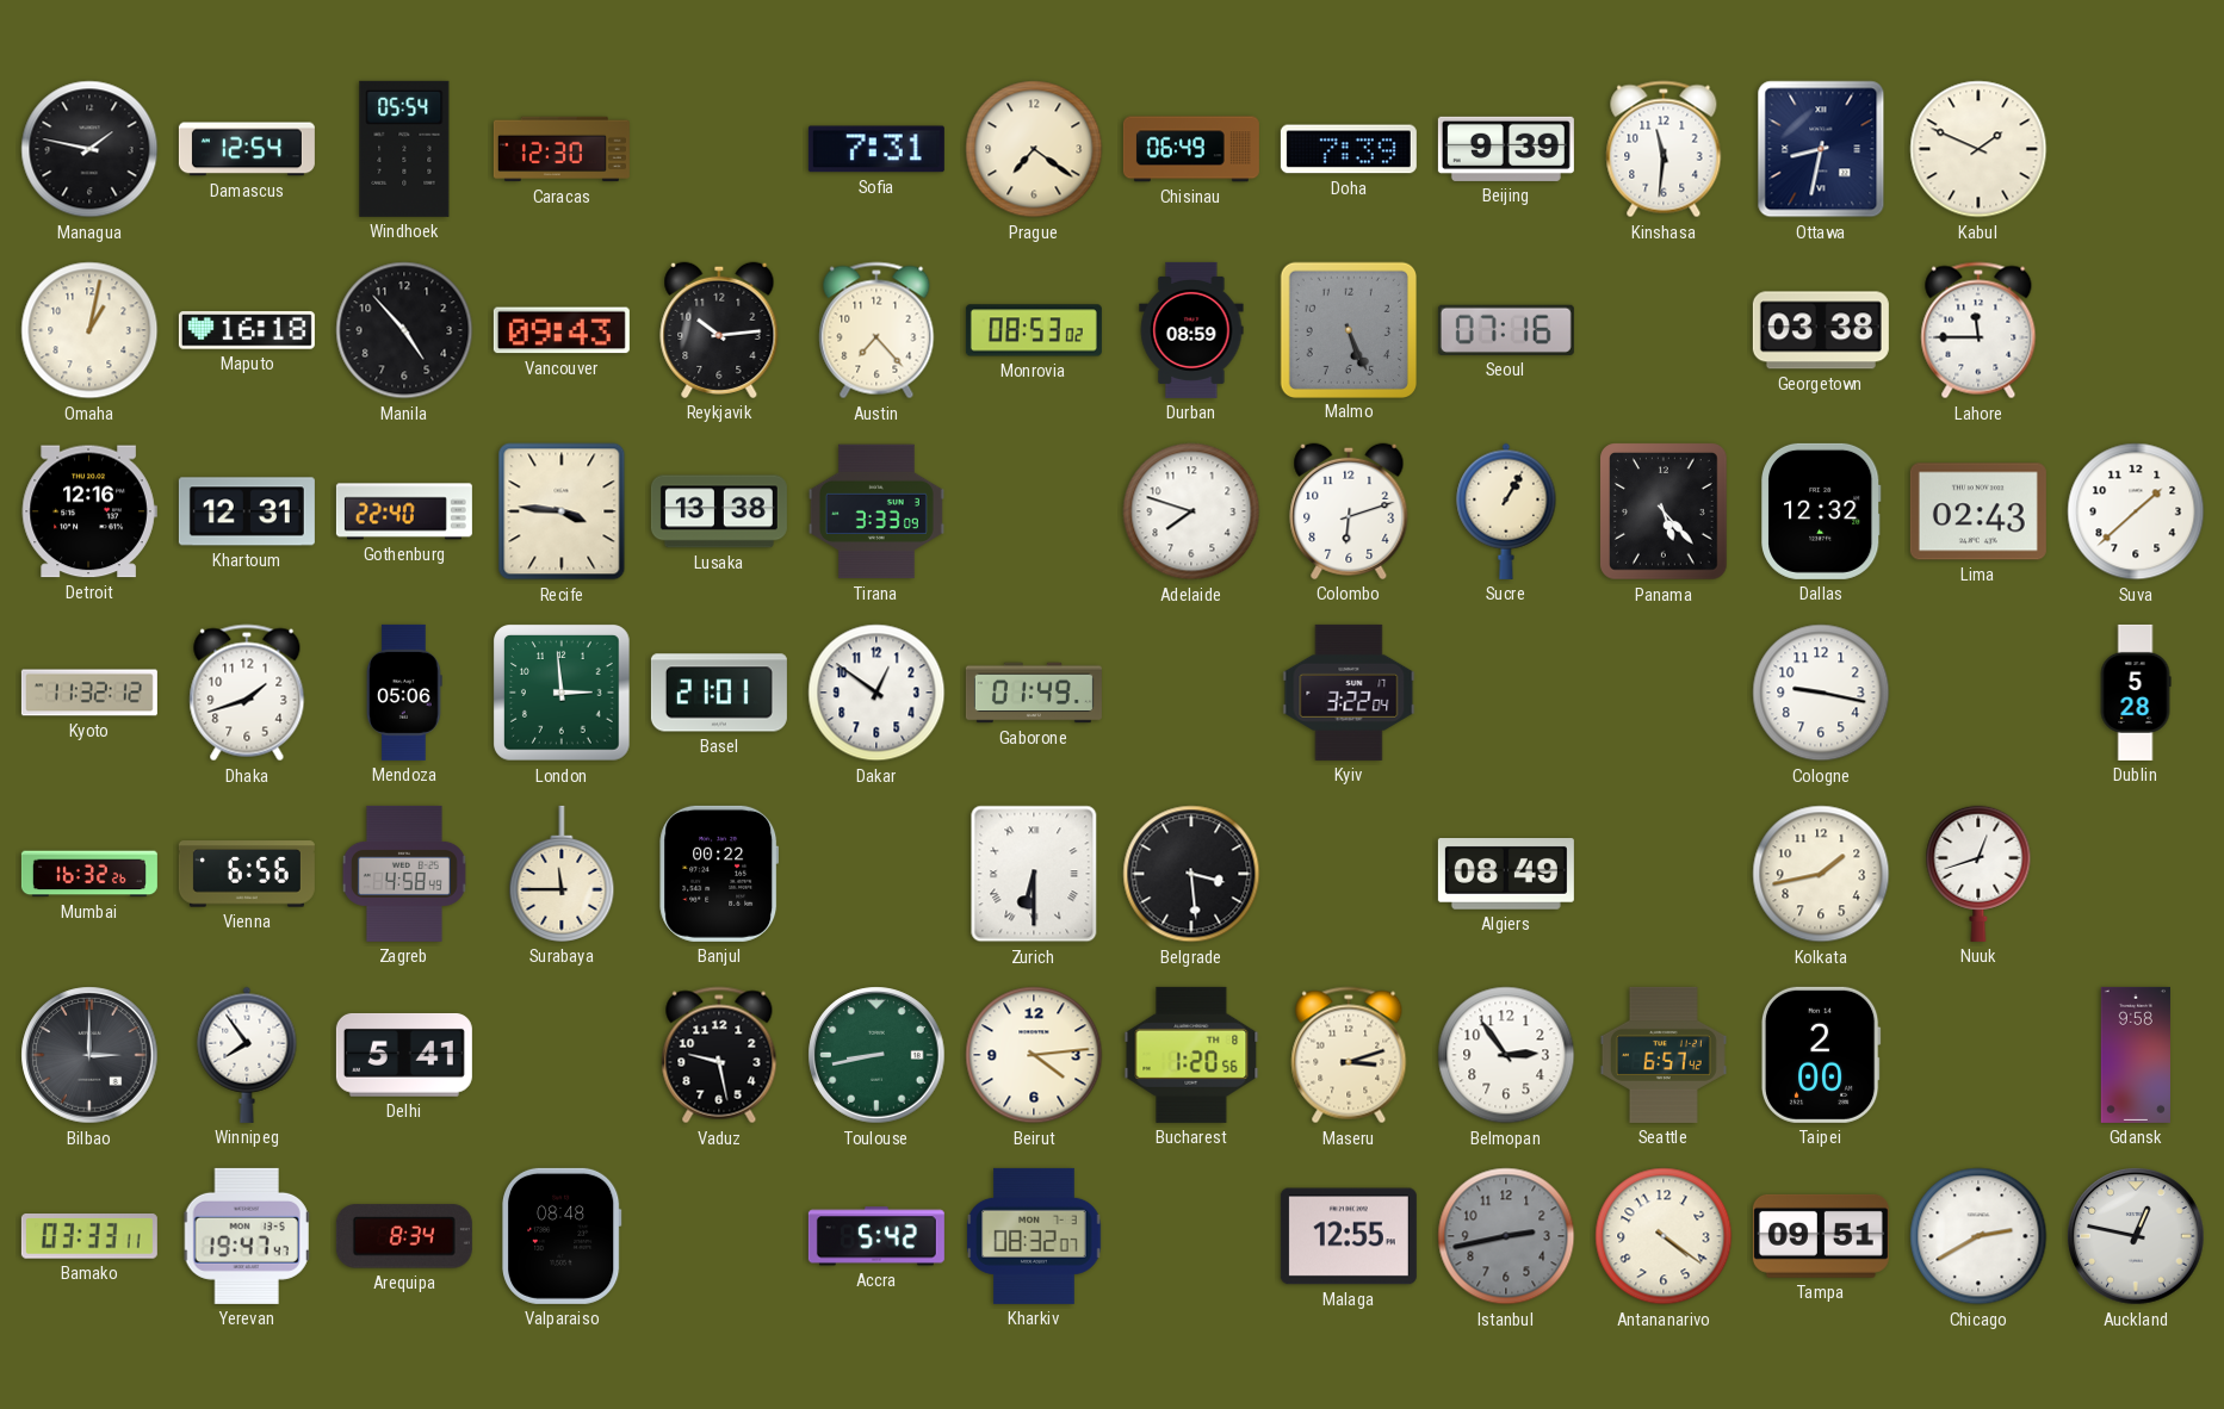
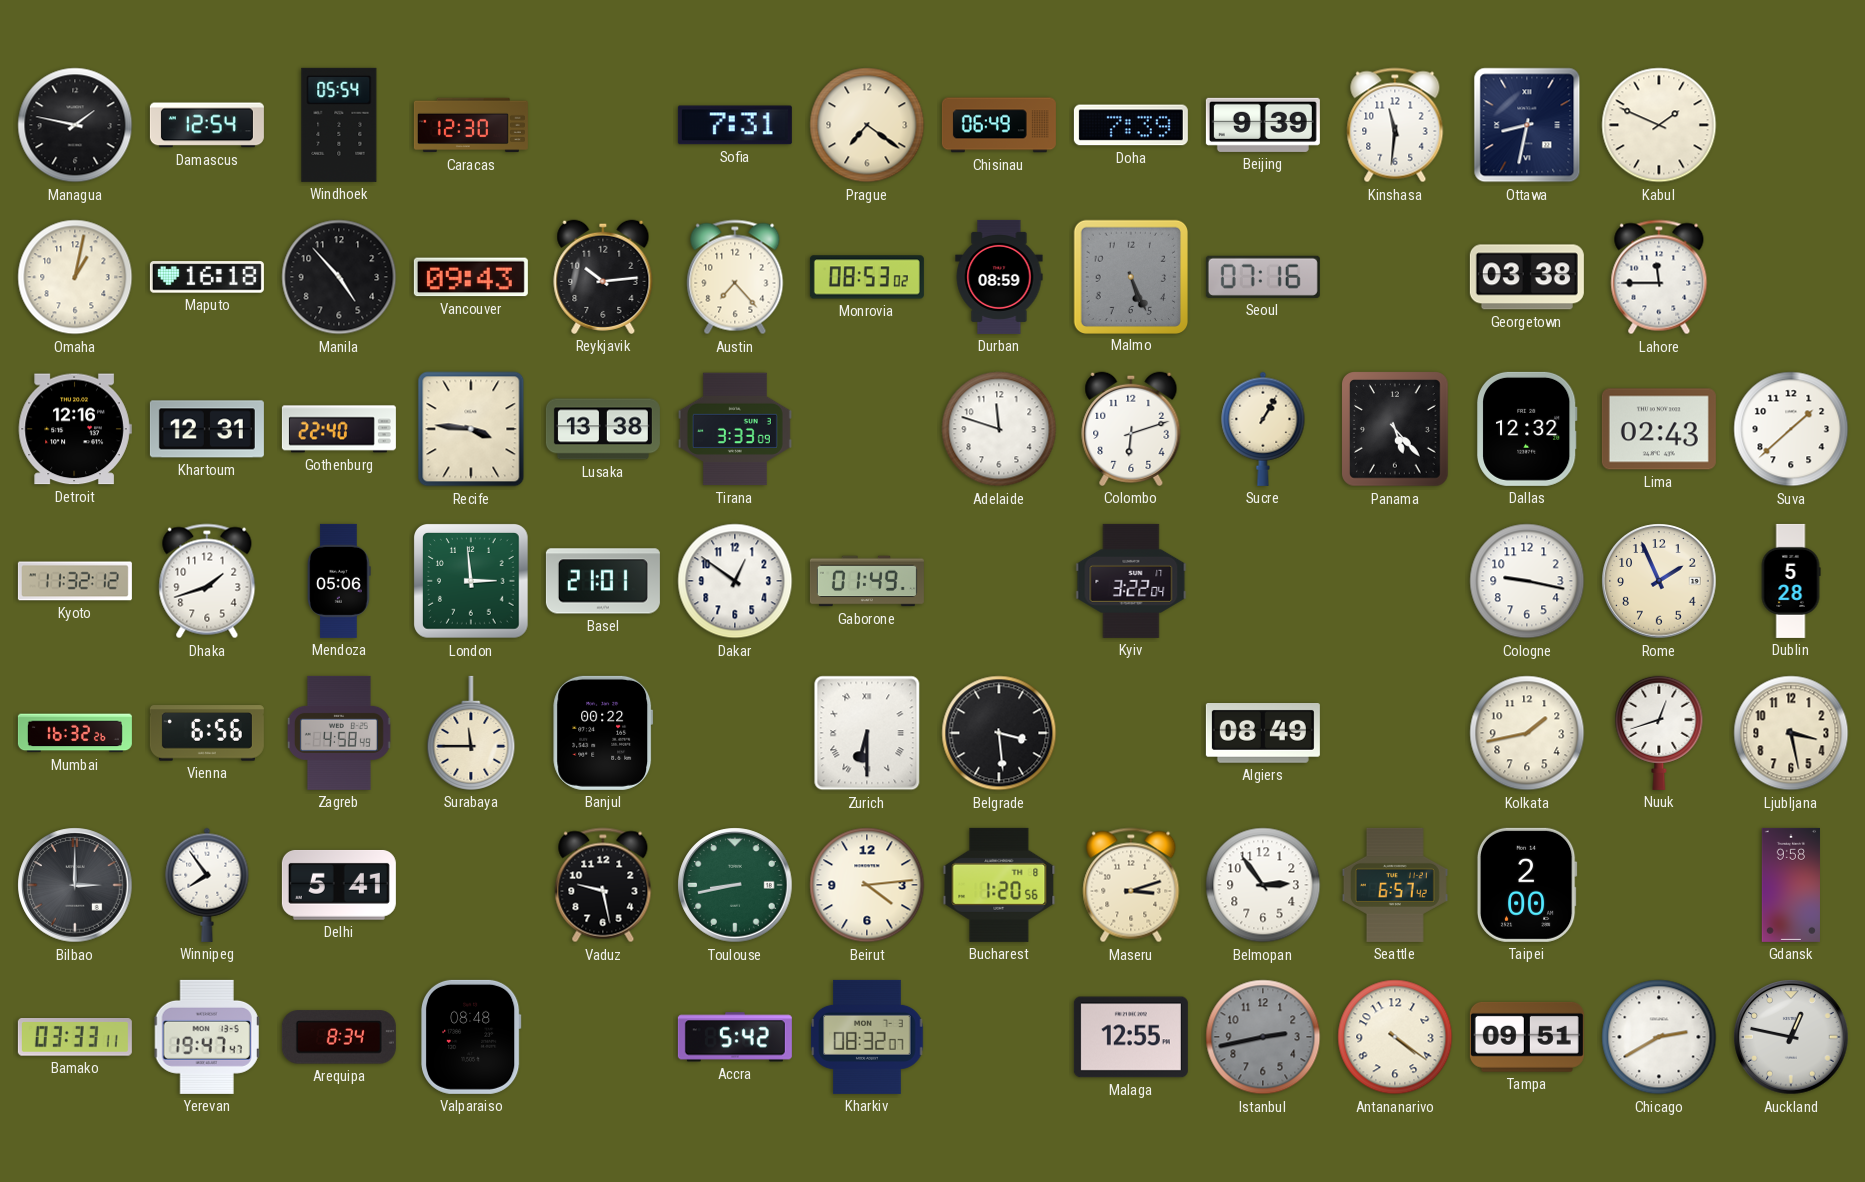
Adelaide: 7:48 -> 11:48
Rome: none -> 1:56
Ljubljana: none -> 3:28
